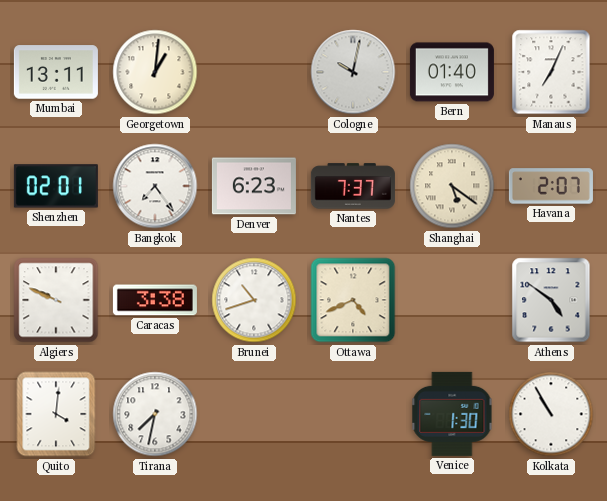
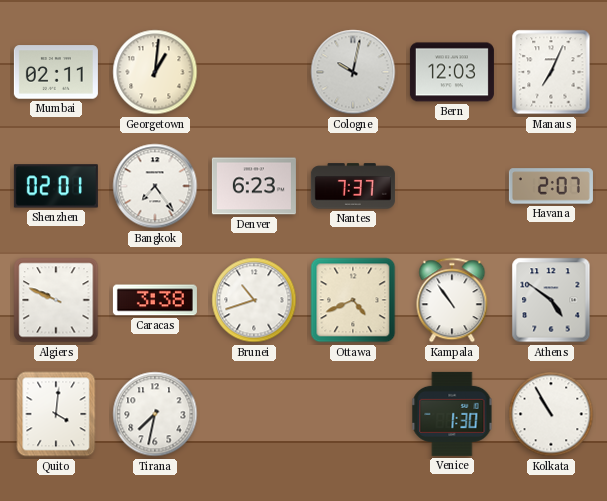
Mumbai: 13:11 -> 02:11
Bern: 01:40 -> 12:03
Shanghai: 5:21 -> none
Kampala: none -> 10:54
